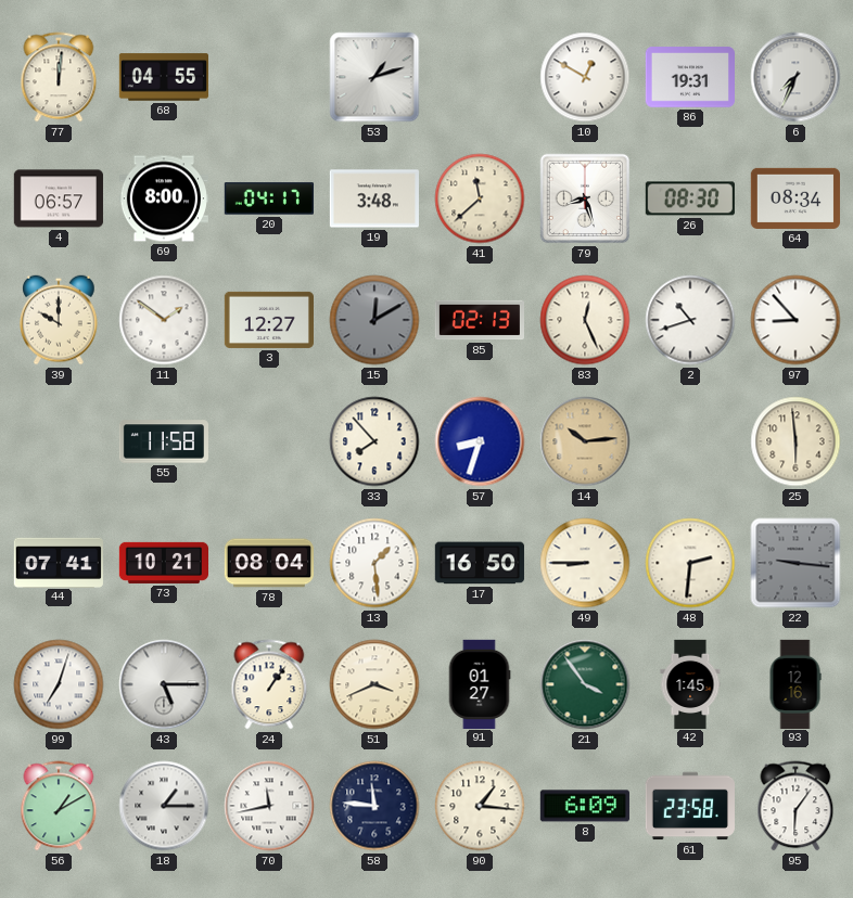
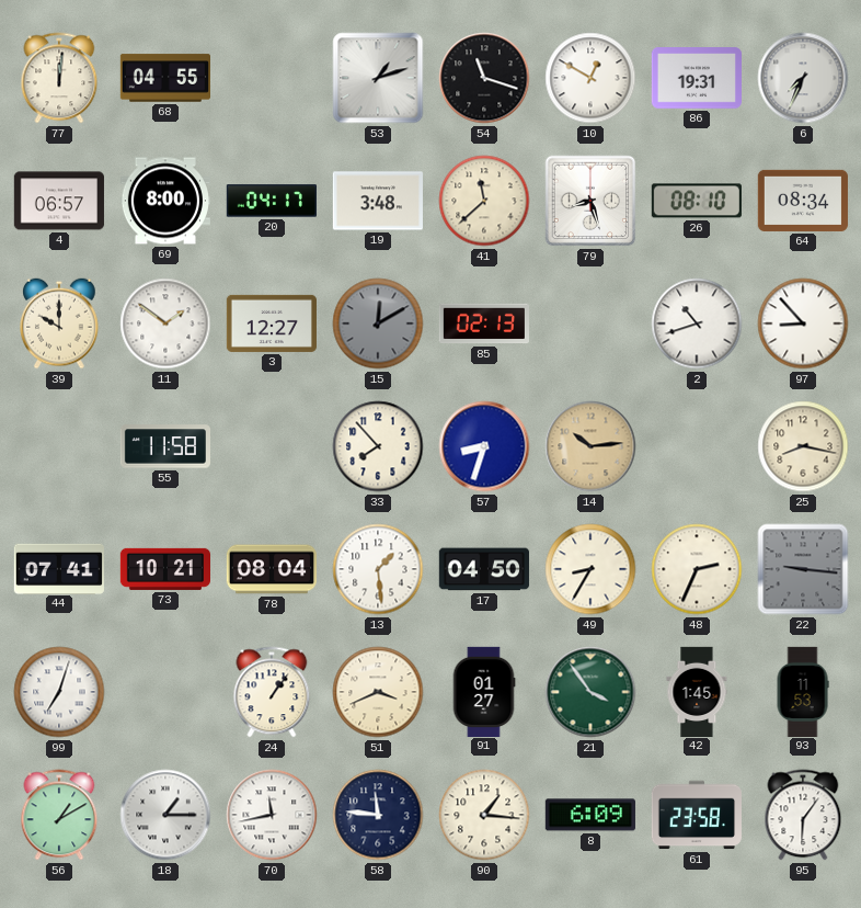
54: none -> 11:18
26: 08:30 -> 08:10
83: 12:26 -> none
25: 5:59 -> 8:17
17: 16:50 -> 04:50
49: 8:45 -> 8:35
48: 2:31 -> 2:34
43: 5:15 -> none
93: 12:16 -> 11:53
